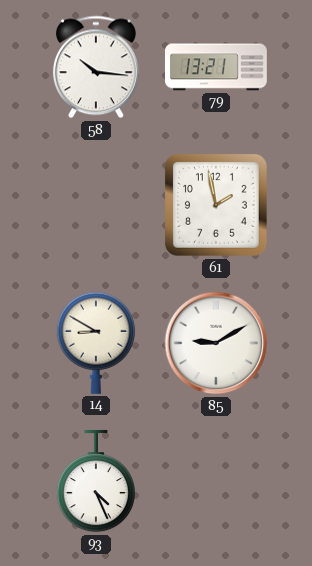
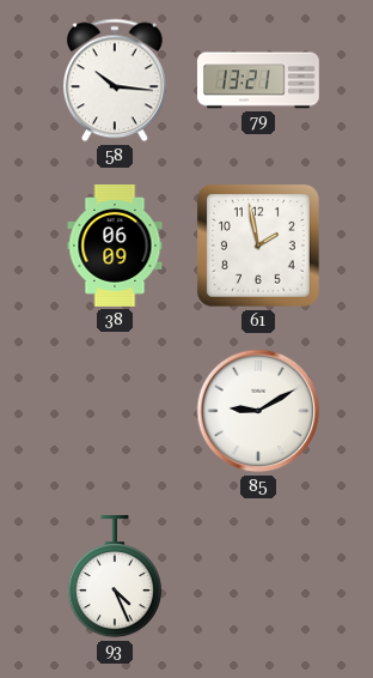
38: none -> 06:09
14: 8:50 -> none
